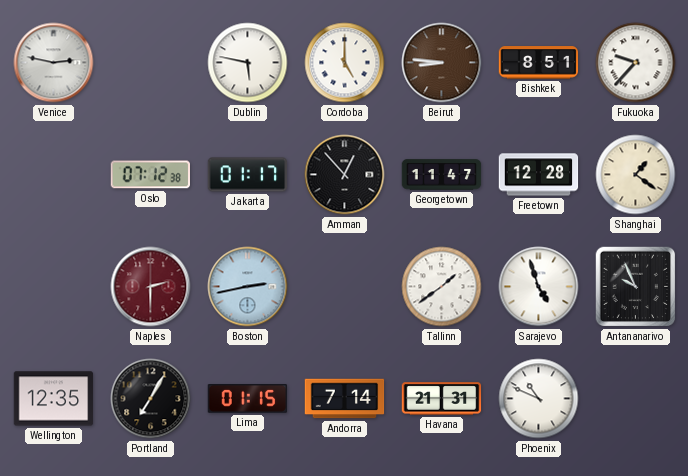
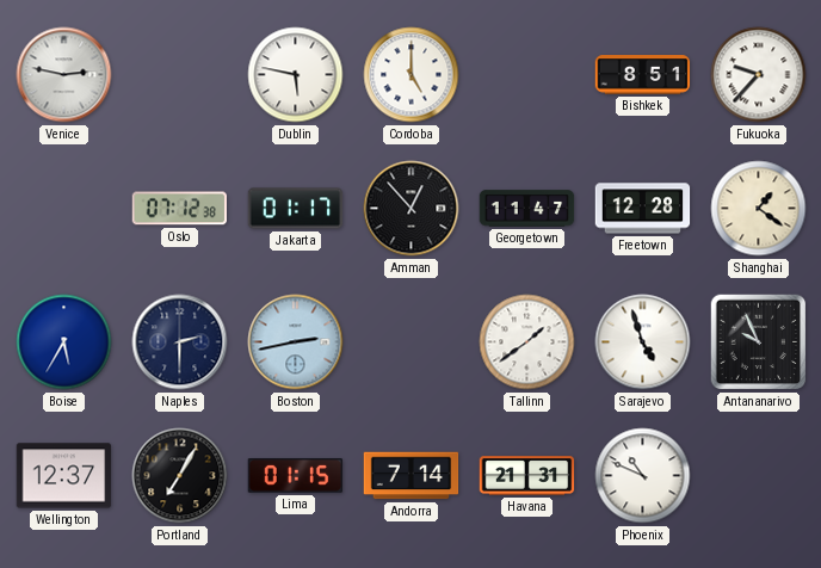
Beirut: 8:46 -> none
Boise: none -> 5:35
Naples dial: burgundy -> navy
Wellington: 12:35 -> 12:37
